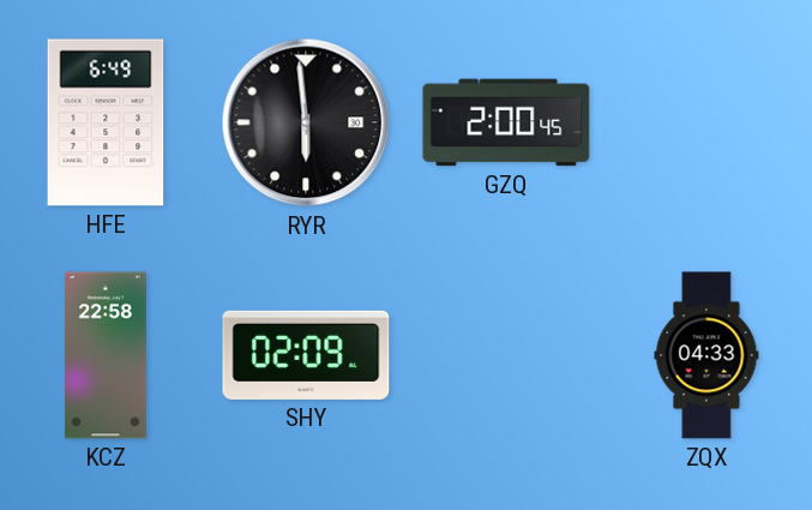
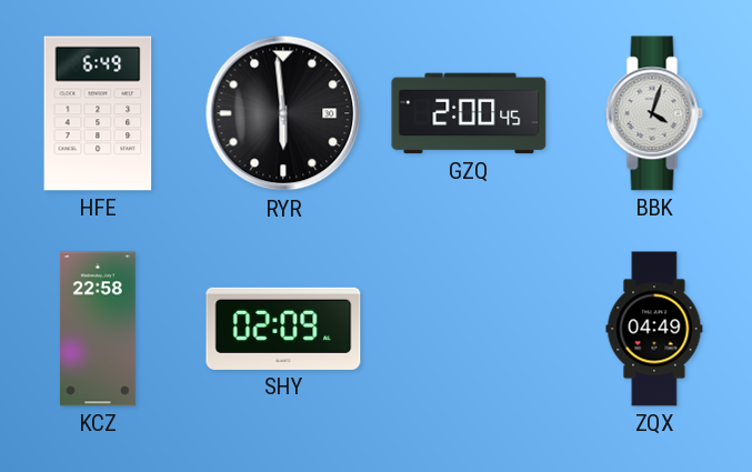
BBK: none -> 4:03
ZQX: 04:33 -> 04:49
